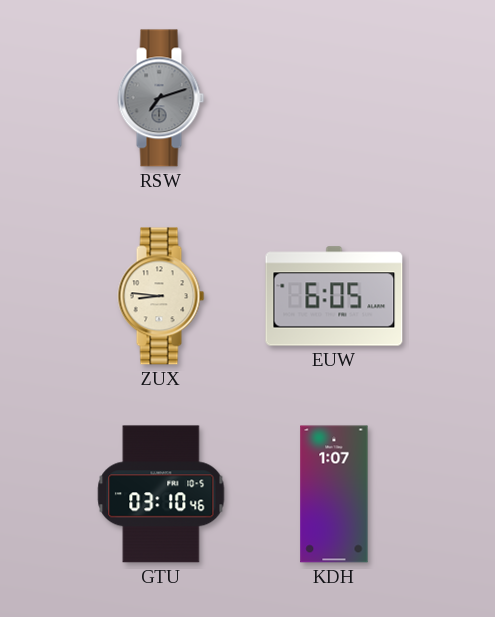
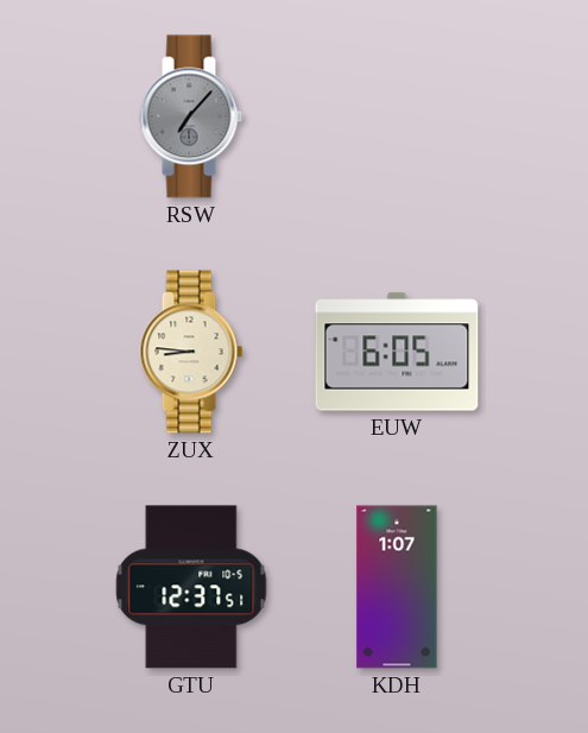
RSW: 7:12 -> 7:07
GTU: 03:10 -> 12:37
